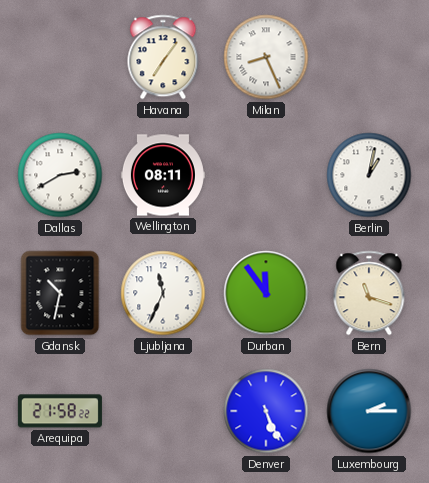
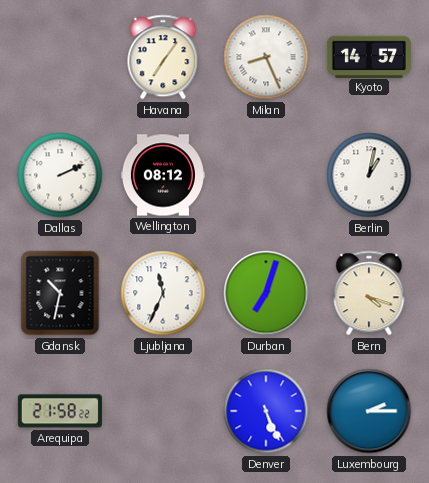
Kyoto: none -> 14:57
Dallas: 2:40 -> 2:11
Wellington: 08:11 -> 08:12
Durban: 11:54 -> 7:03
Bern: 11:18 -> 4:18
